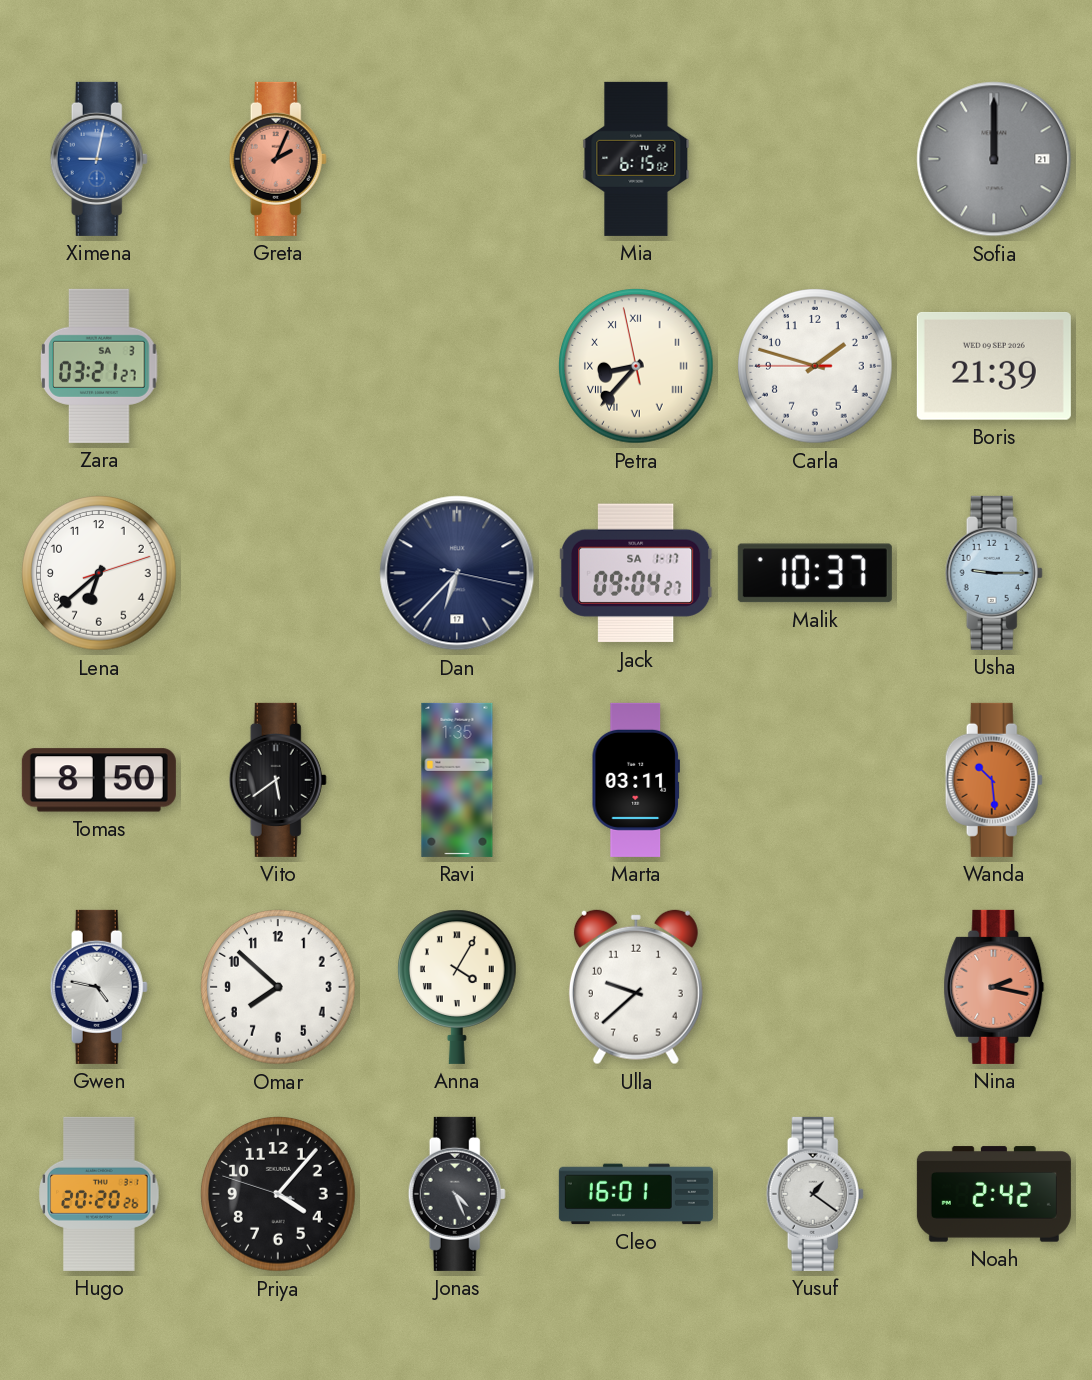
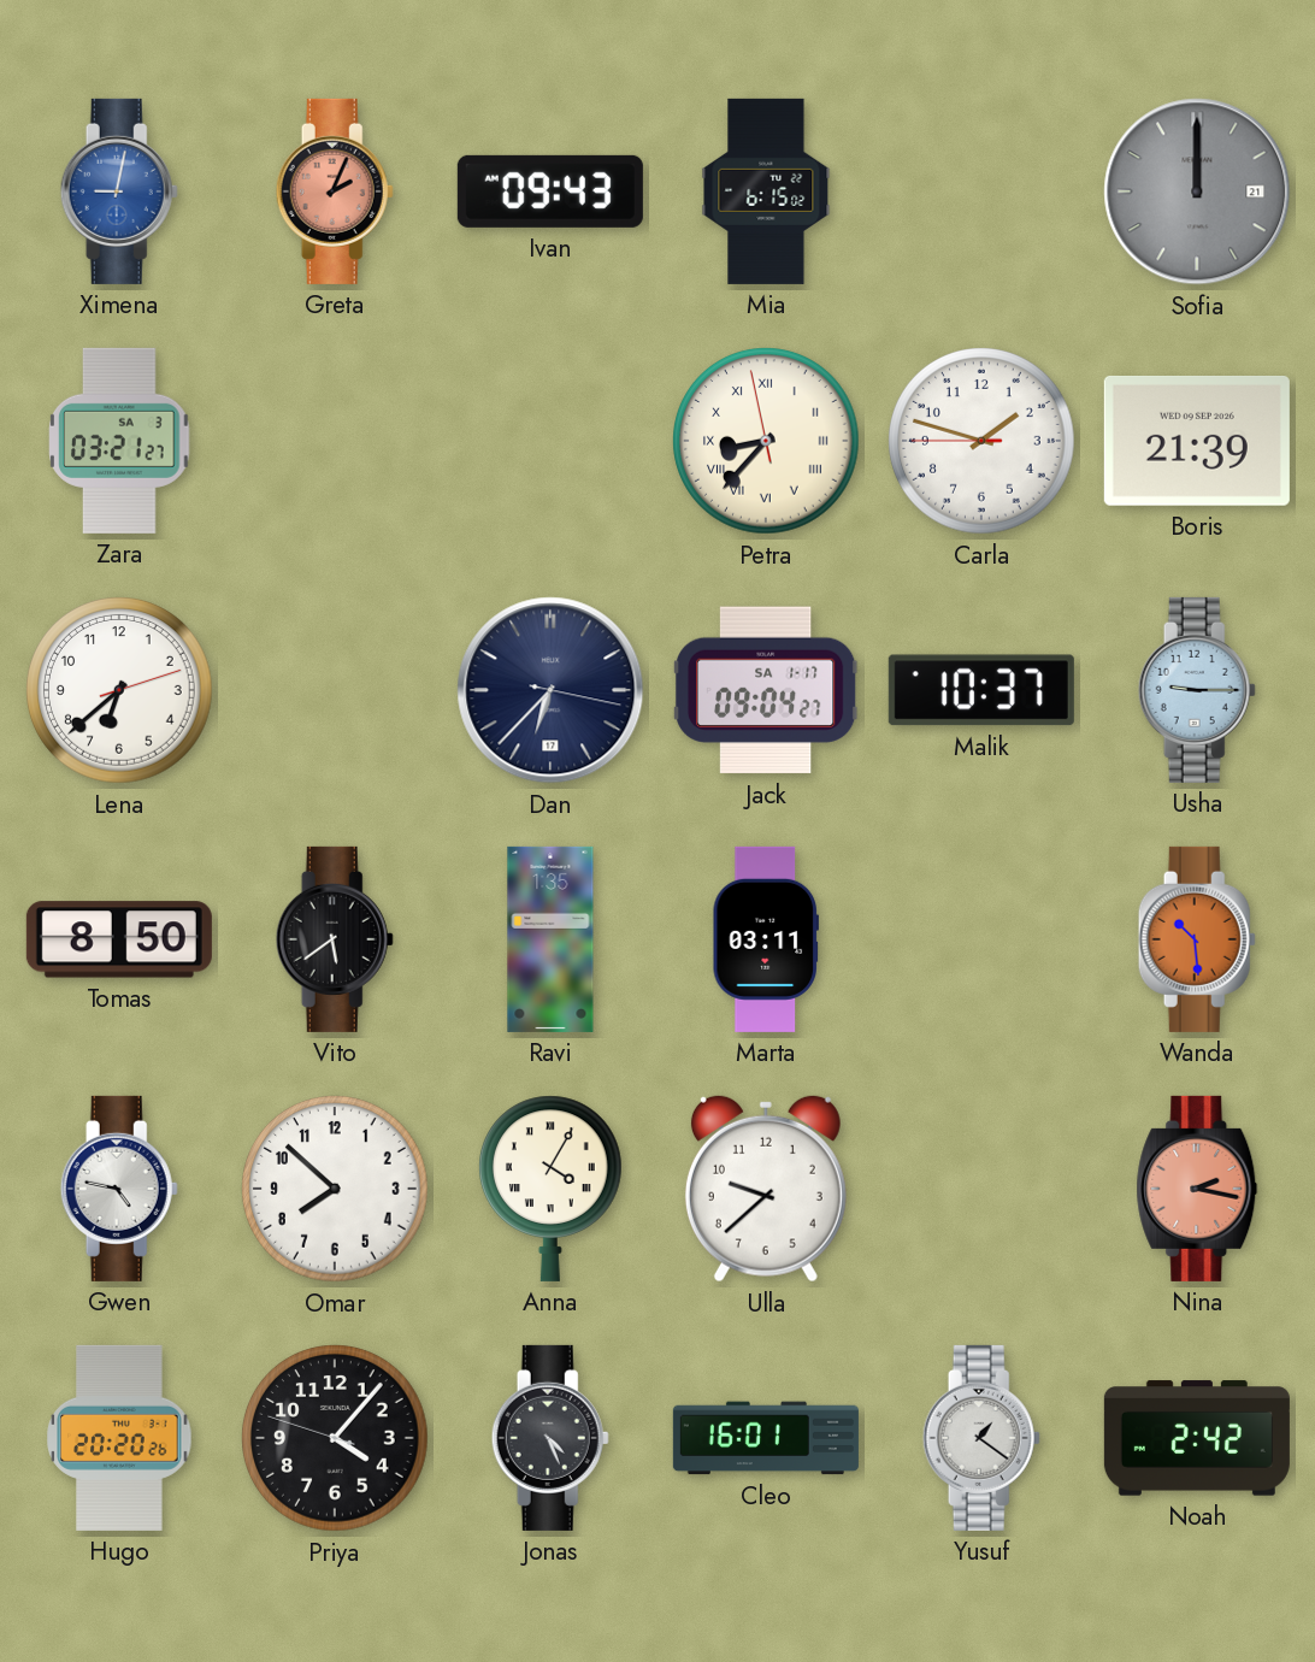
Ivan: none -> 09:43
